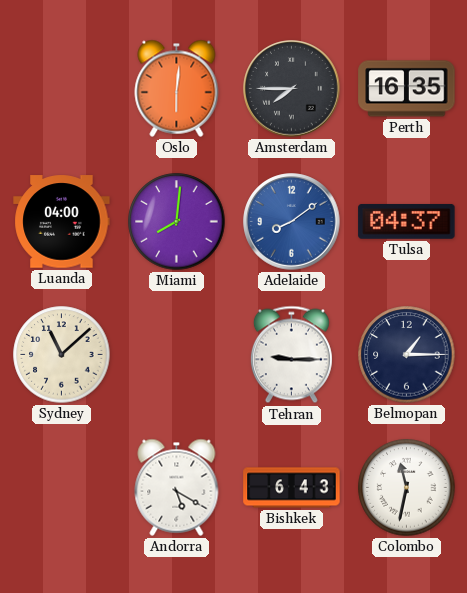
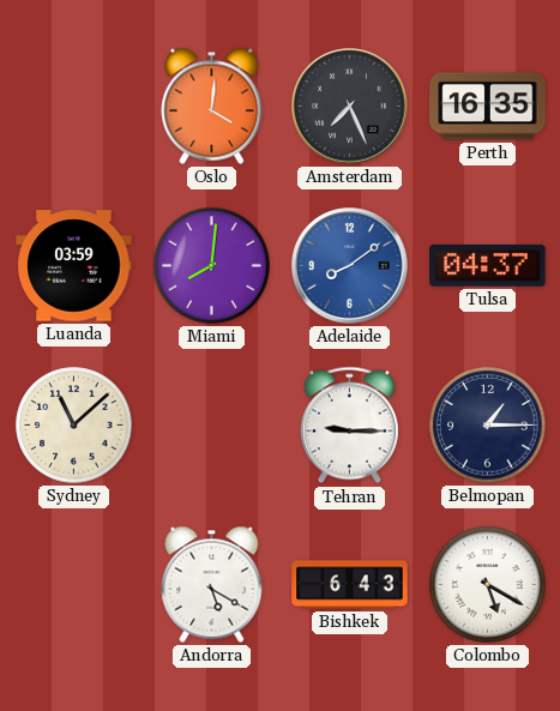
Oslo: 6:01 -> 4:01
Amsterdam: 7:45 -> 7:26
Luanda: 04:00 -> 03:59
Colombo: 11:32 -> 5:20
